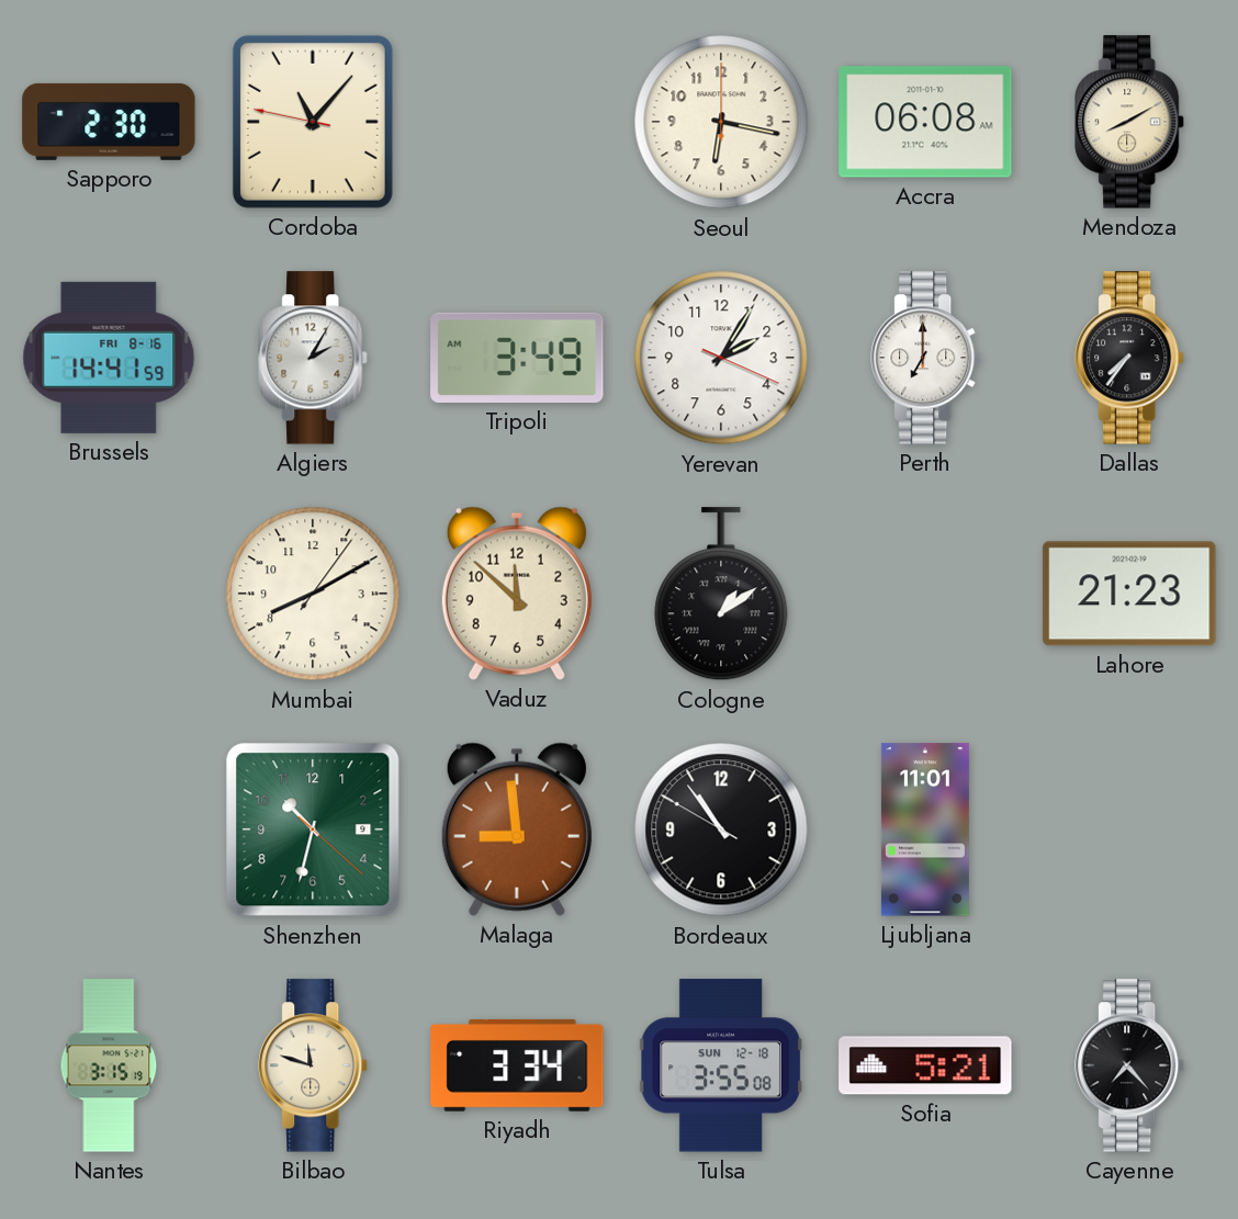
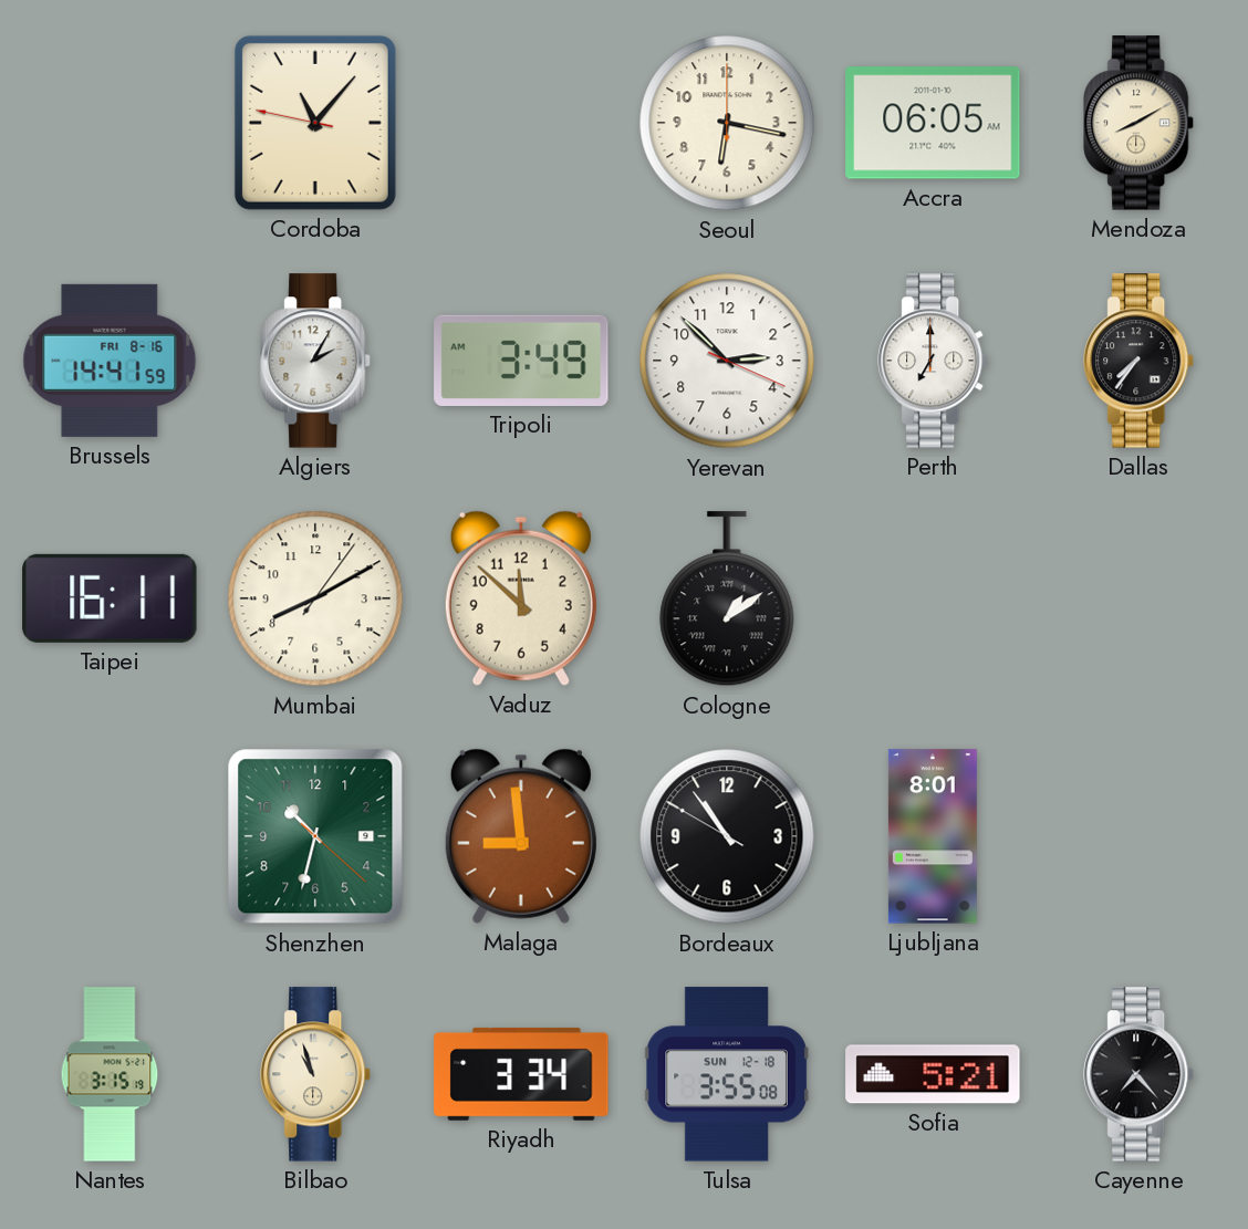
Sapporo: 2:30 -> none
Accra: 06:08 -> 06:05
Yerevan: 2:05 -> 2:52
Taipei: none -> 16:11
Lahore: 21:23 -> none
Ljubljana: 11:01 -> 8:01
Bilbao: 11:48 -> 10:57
